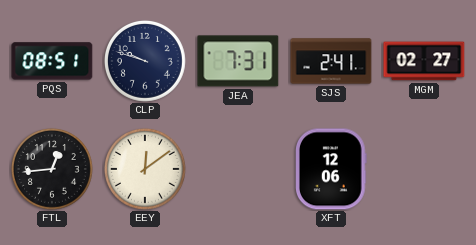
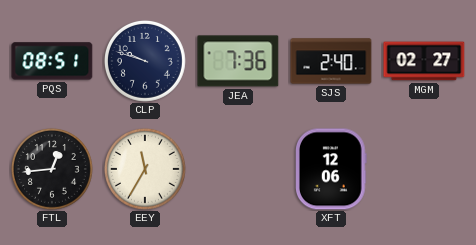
JEA: 7:31 -> 7:36
SJS: 2:41 -> 2:40
EEY: 12:09 -> 11:35
